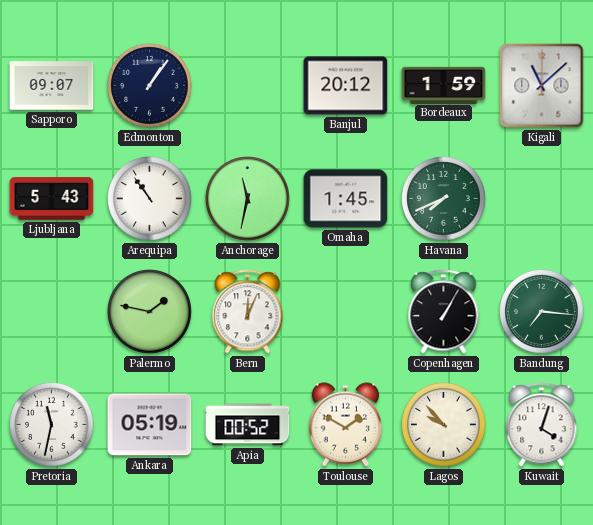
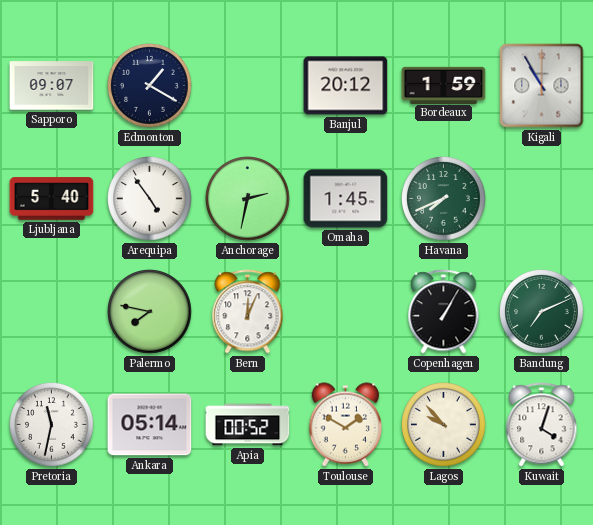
Edmonton: 1:06 -> 1:20
Kigali: 11:08 -> 10:55
Ljubljana: 5:43 -> 5:40
Arequipa: 10:54 -> 4:54
Anchorage: 11:32 -> 2:32
Palermo: 1:47 -> 7:47
Bandung: 7:16 -> 7:11
Ankara: 05:19 -> 05:14
